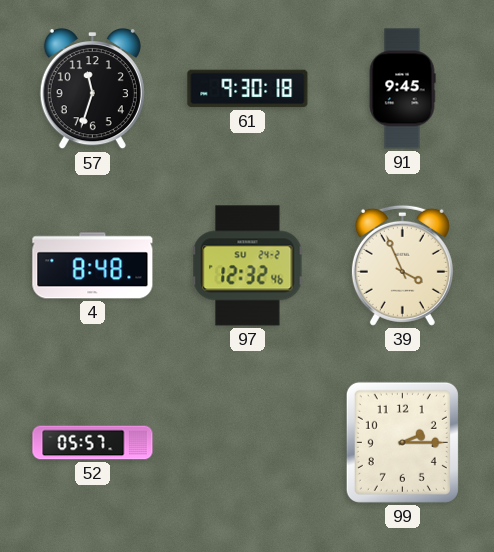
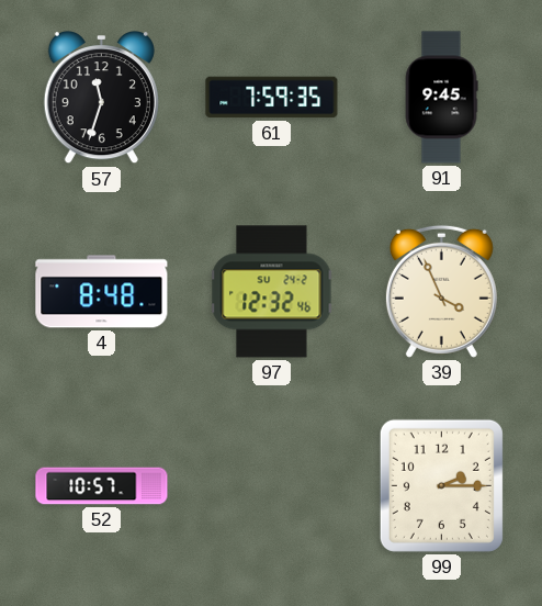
61: 9:30 -> 7:59
52: 05:57 -> 10:57
